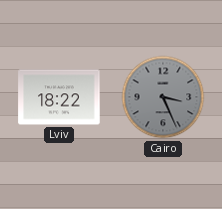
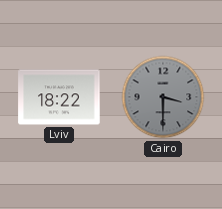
Cairo: 3:26 -> 3:30
